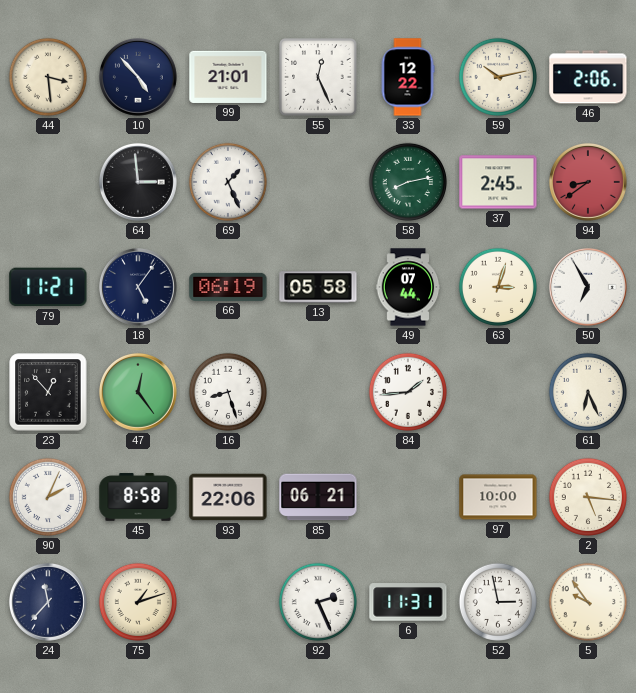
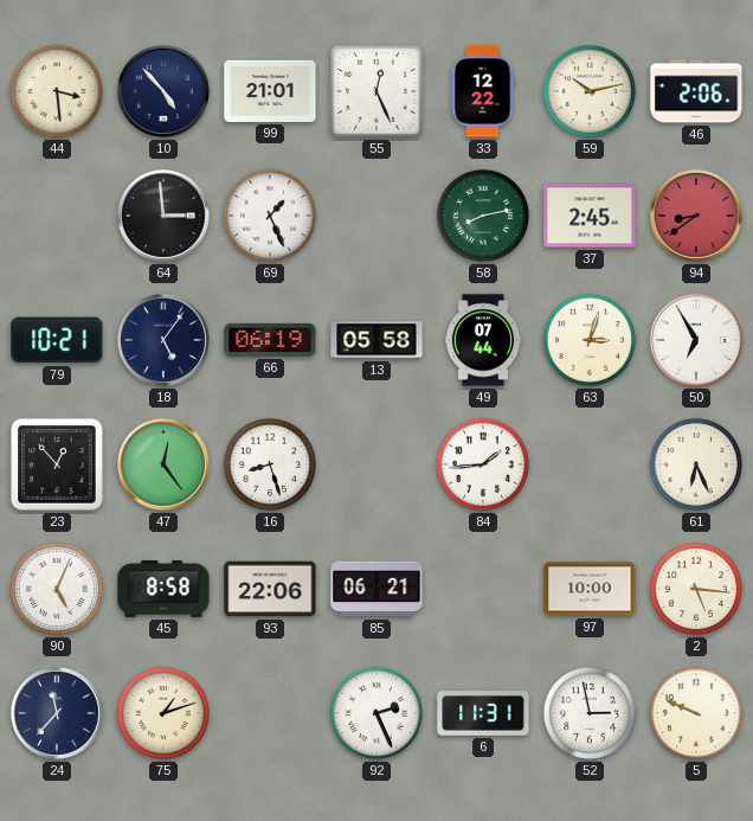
79: 11:21 -> 10:21
90: 2:04 -> 5:04
5: 9:54 -> 9:49
